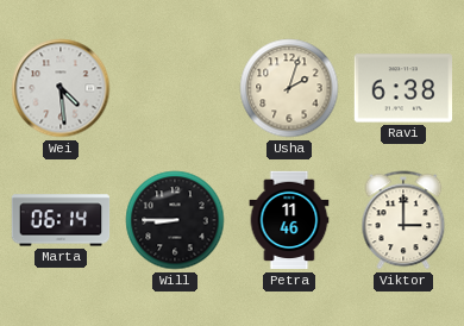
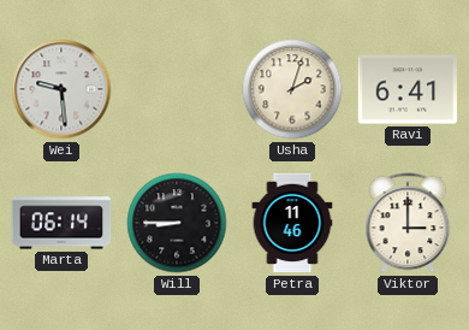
Wei: 4:29 -> 9:29
Ravi: 6:38 -> 6:41
